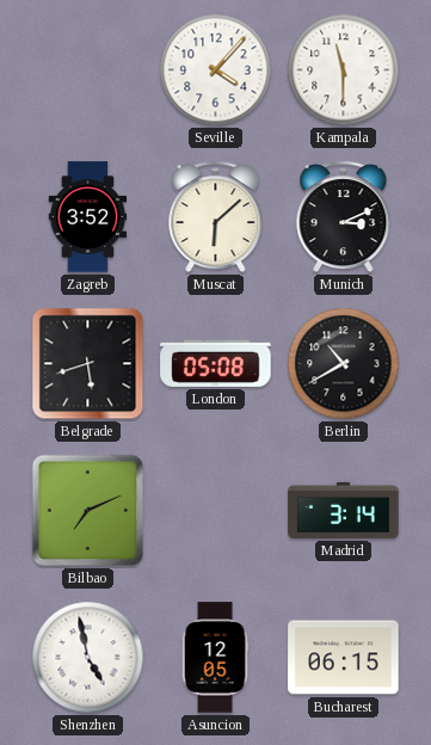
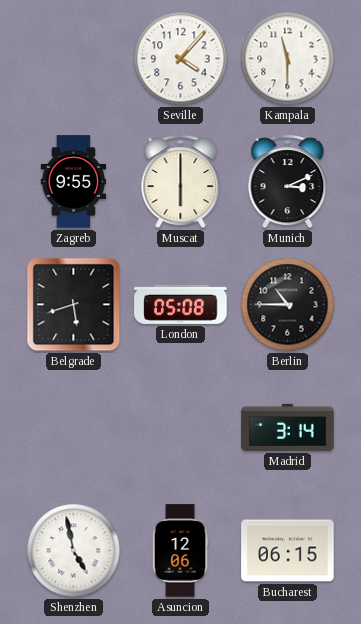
Zagreb: 3:52 -> 9:55
Muscat: 6:08 -> 6:00
Berlin: 10:40 -> 10:45
Bilbao: 7:11 -> none
Asuncion: 12:05 -> 12:06
